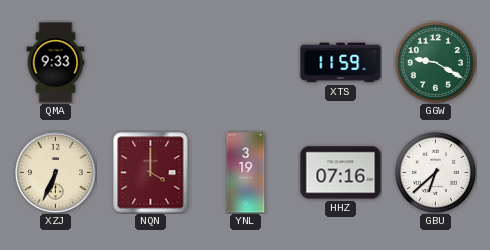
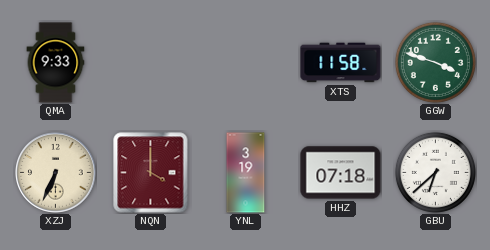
XTS: 11:59 -> 11:58
GGW: 9:20 -> 3:48
HHZ: 07:16 -> 07:18
